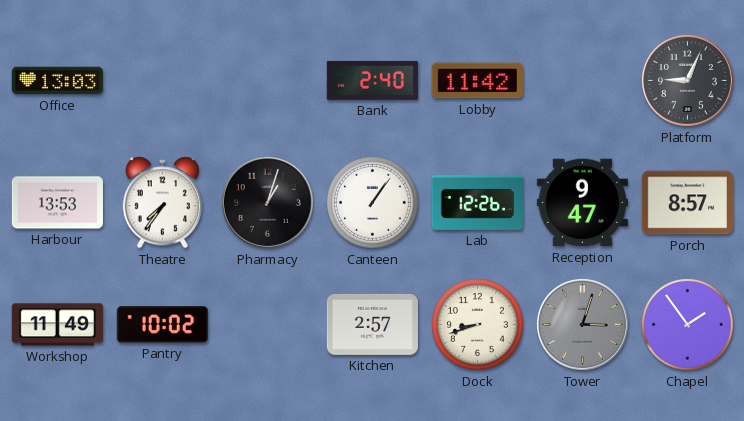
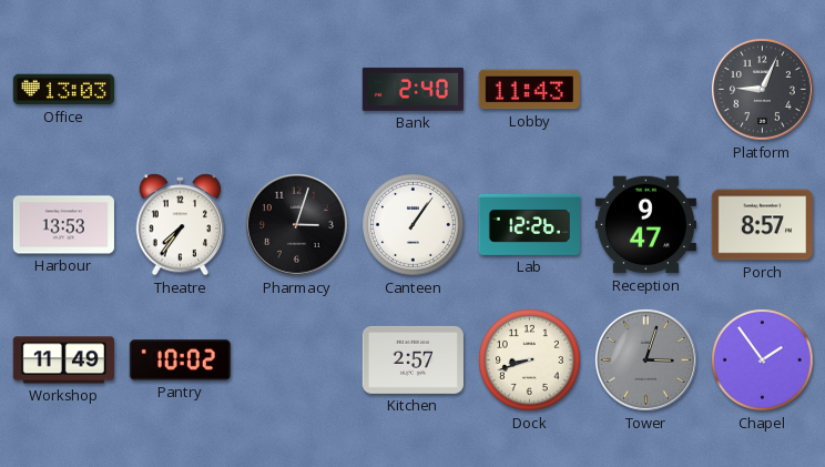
Lobby: 11:42 -> 11:43
Pharmacy: 1:03 -> 3:03
